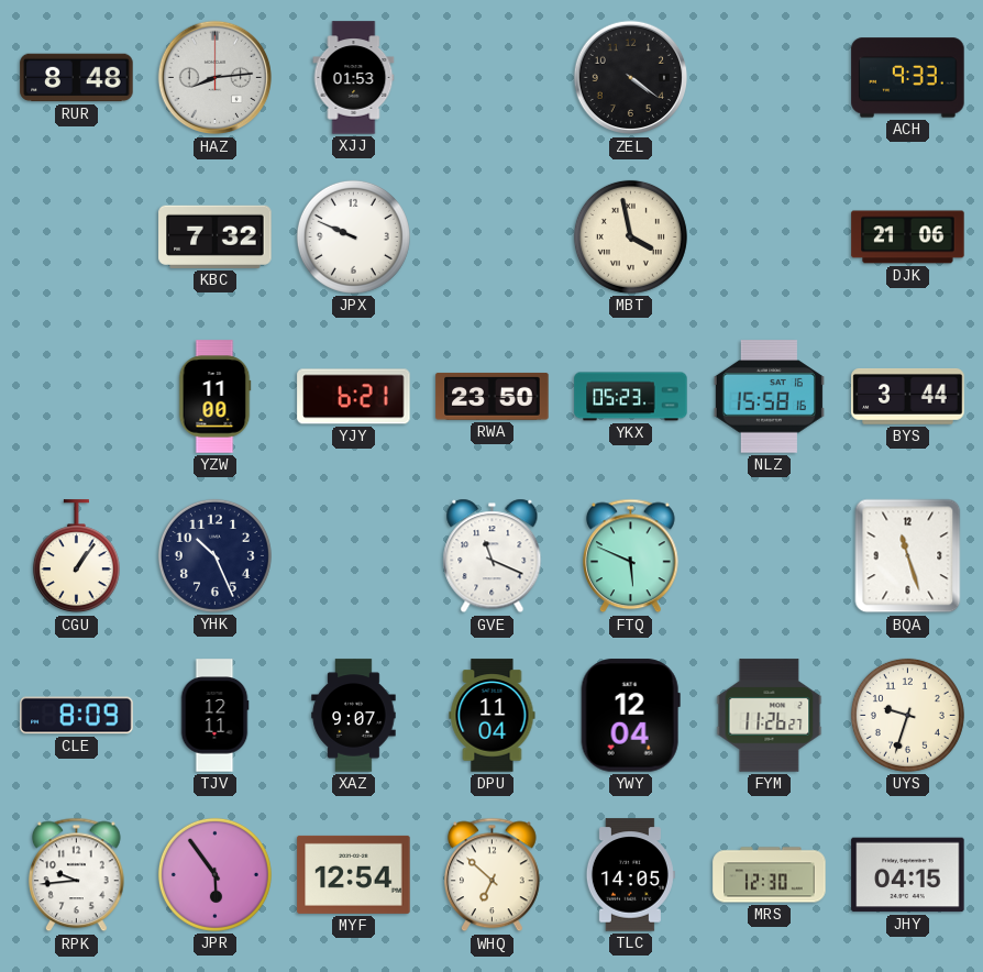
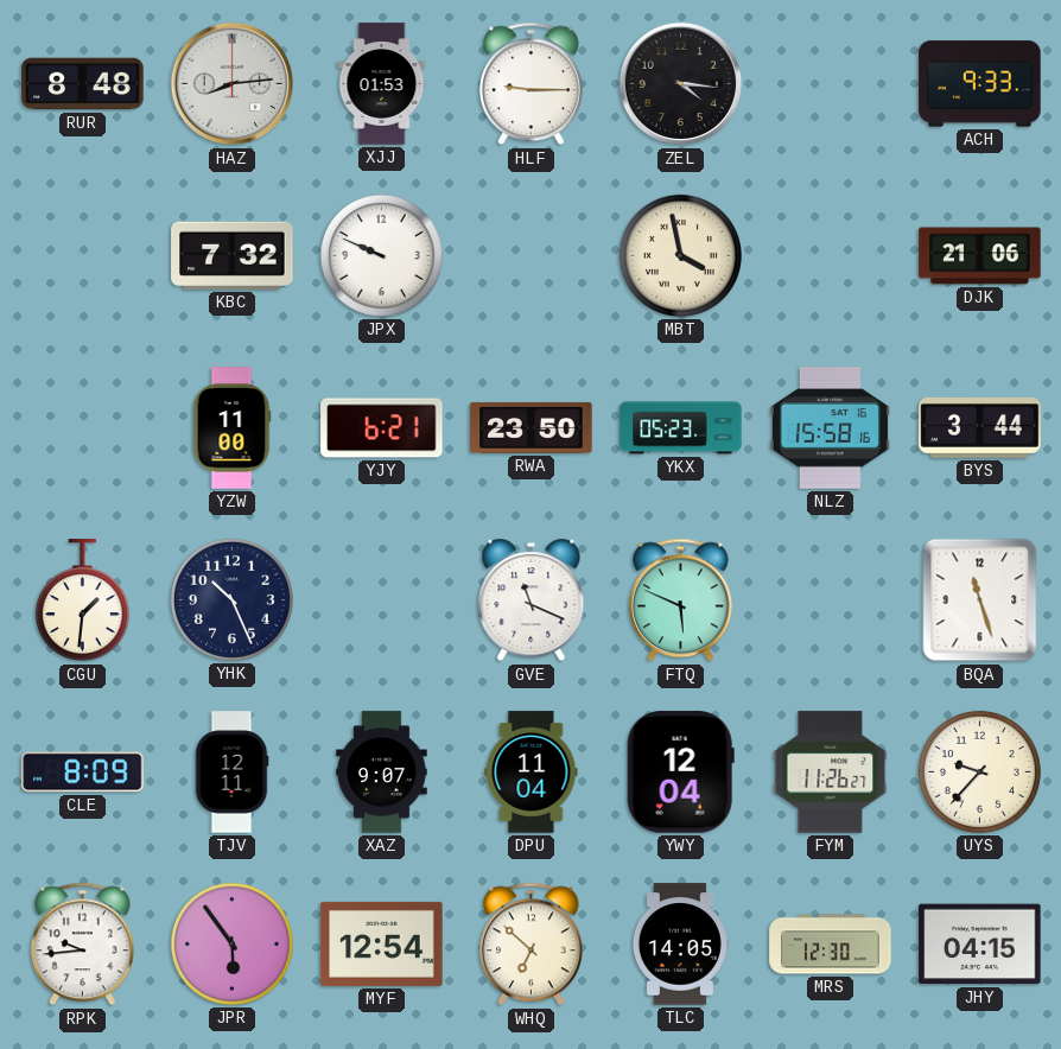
HLF: none -> 9:15
ZEL: 4:21 -> 4:16
CGU: 1:06 -> 1:31
UYS: 9:33 -> 9:37
